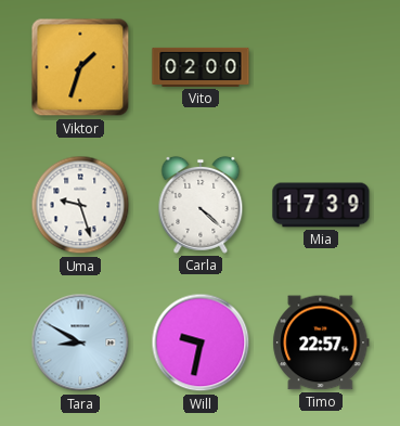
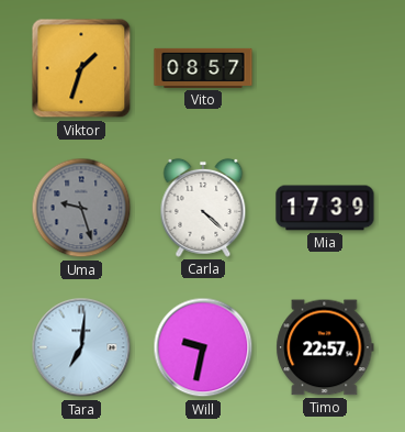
Vito: 02:00 -> 08:57
Uma dial: white -> grey
Tara: 8:50 -> 7:01
